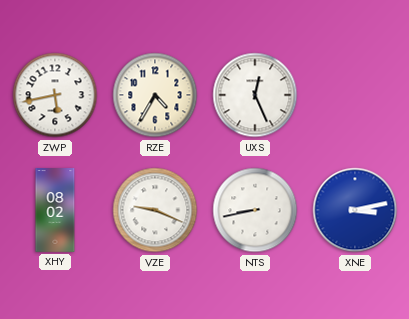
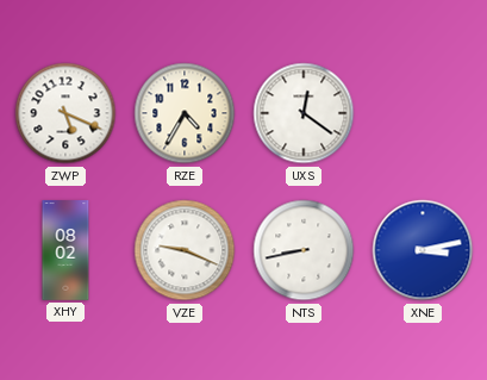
ZWP: 5:43 -> 5:19
UXS: 12:26 -> 12:21
